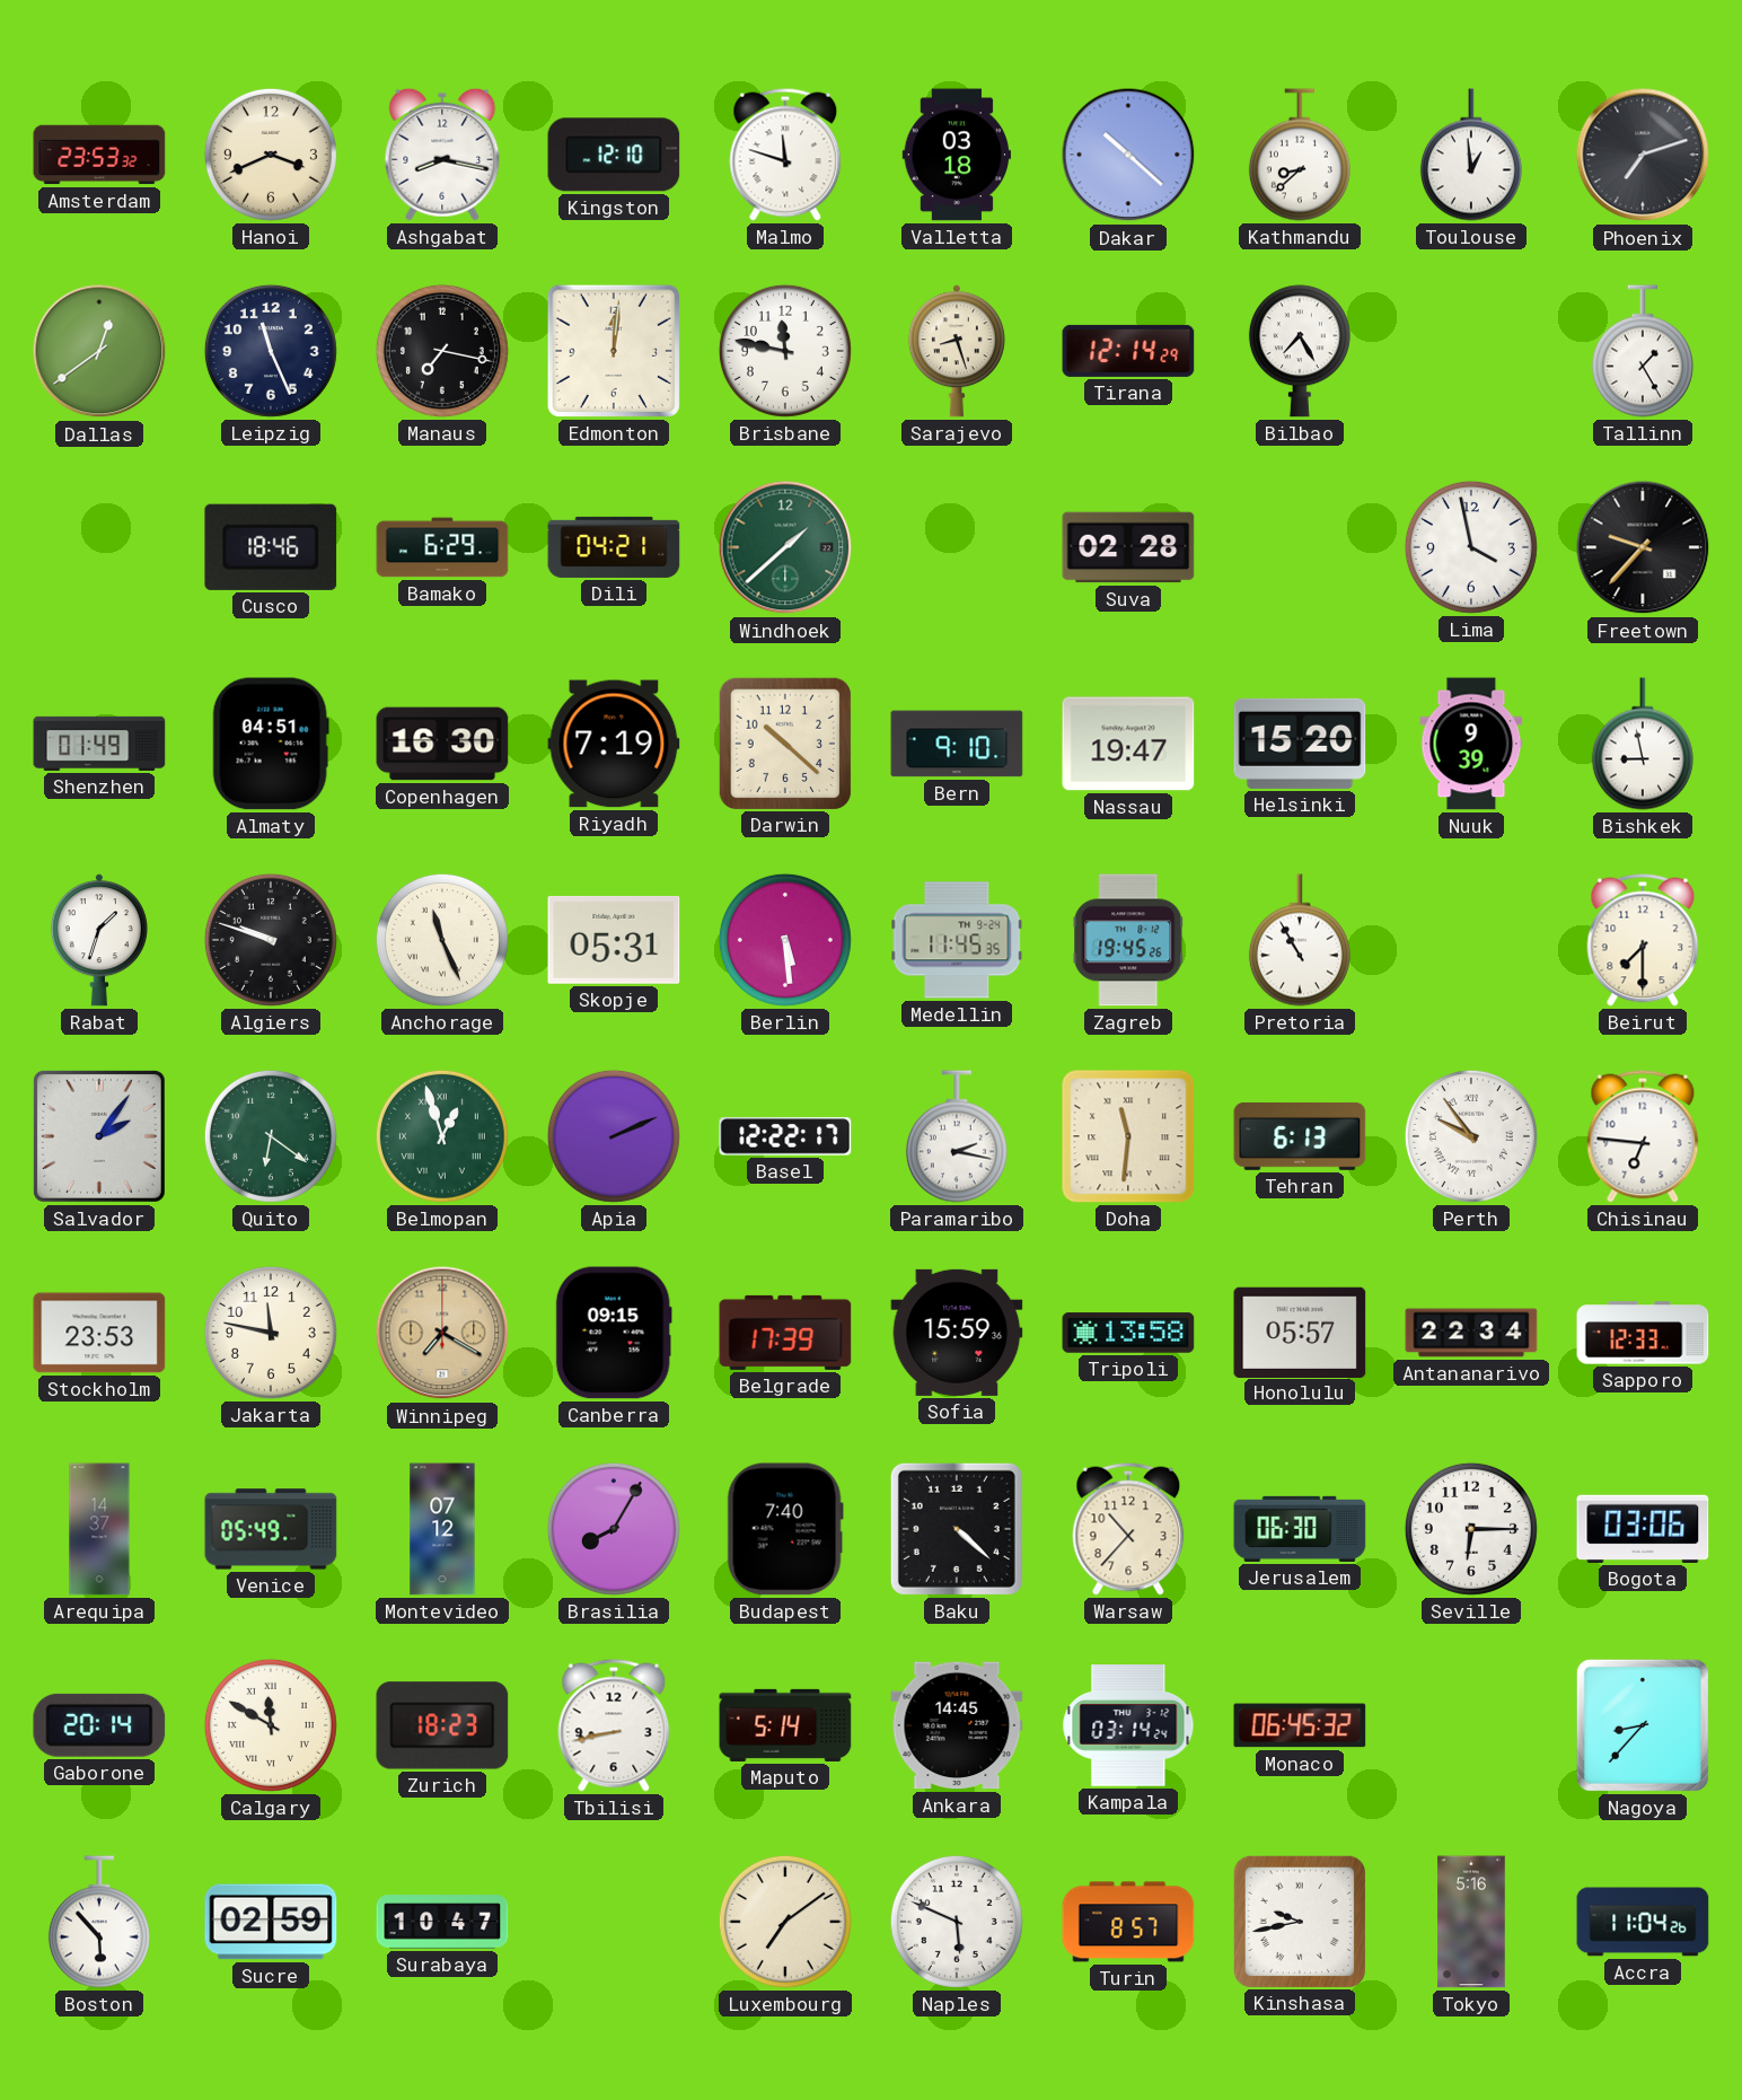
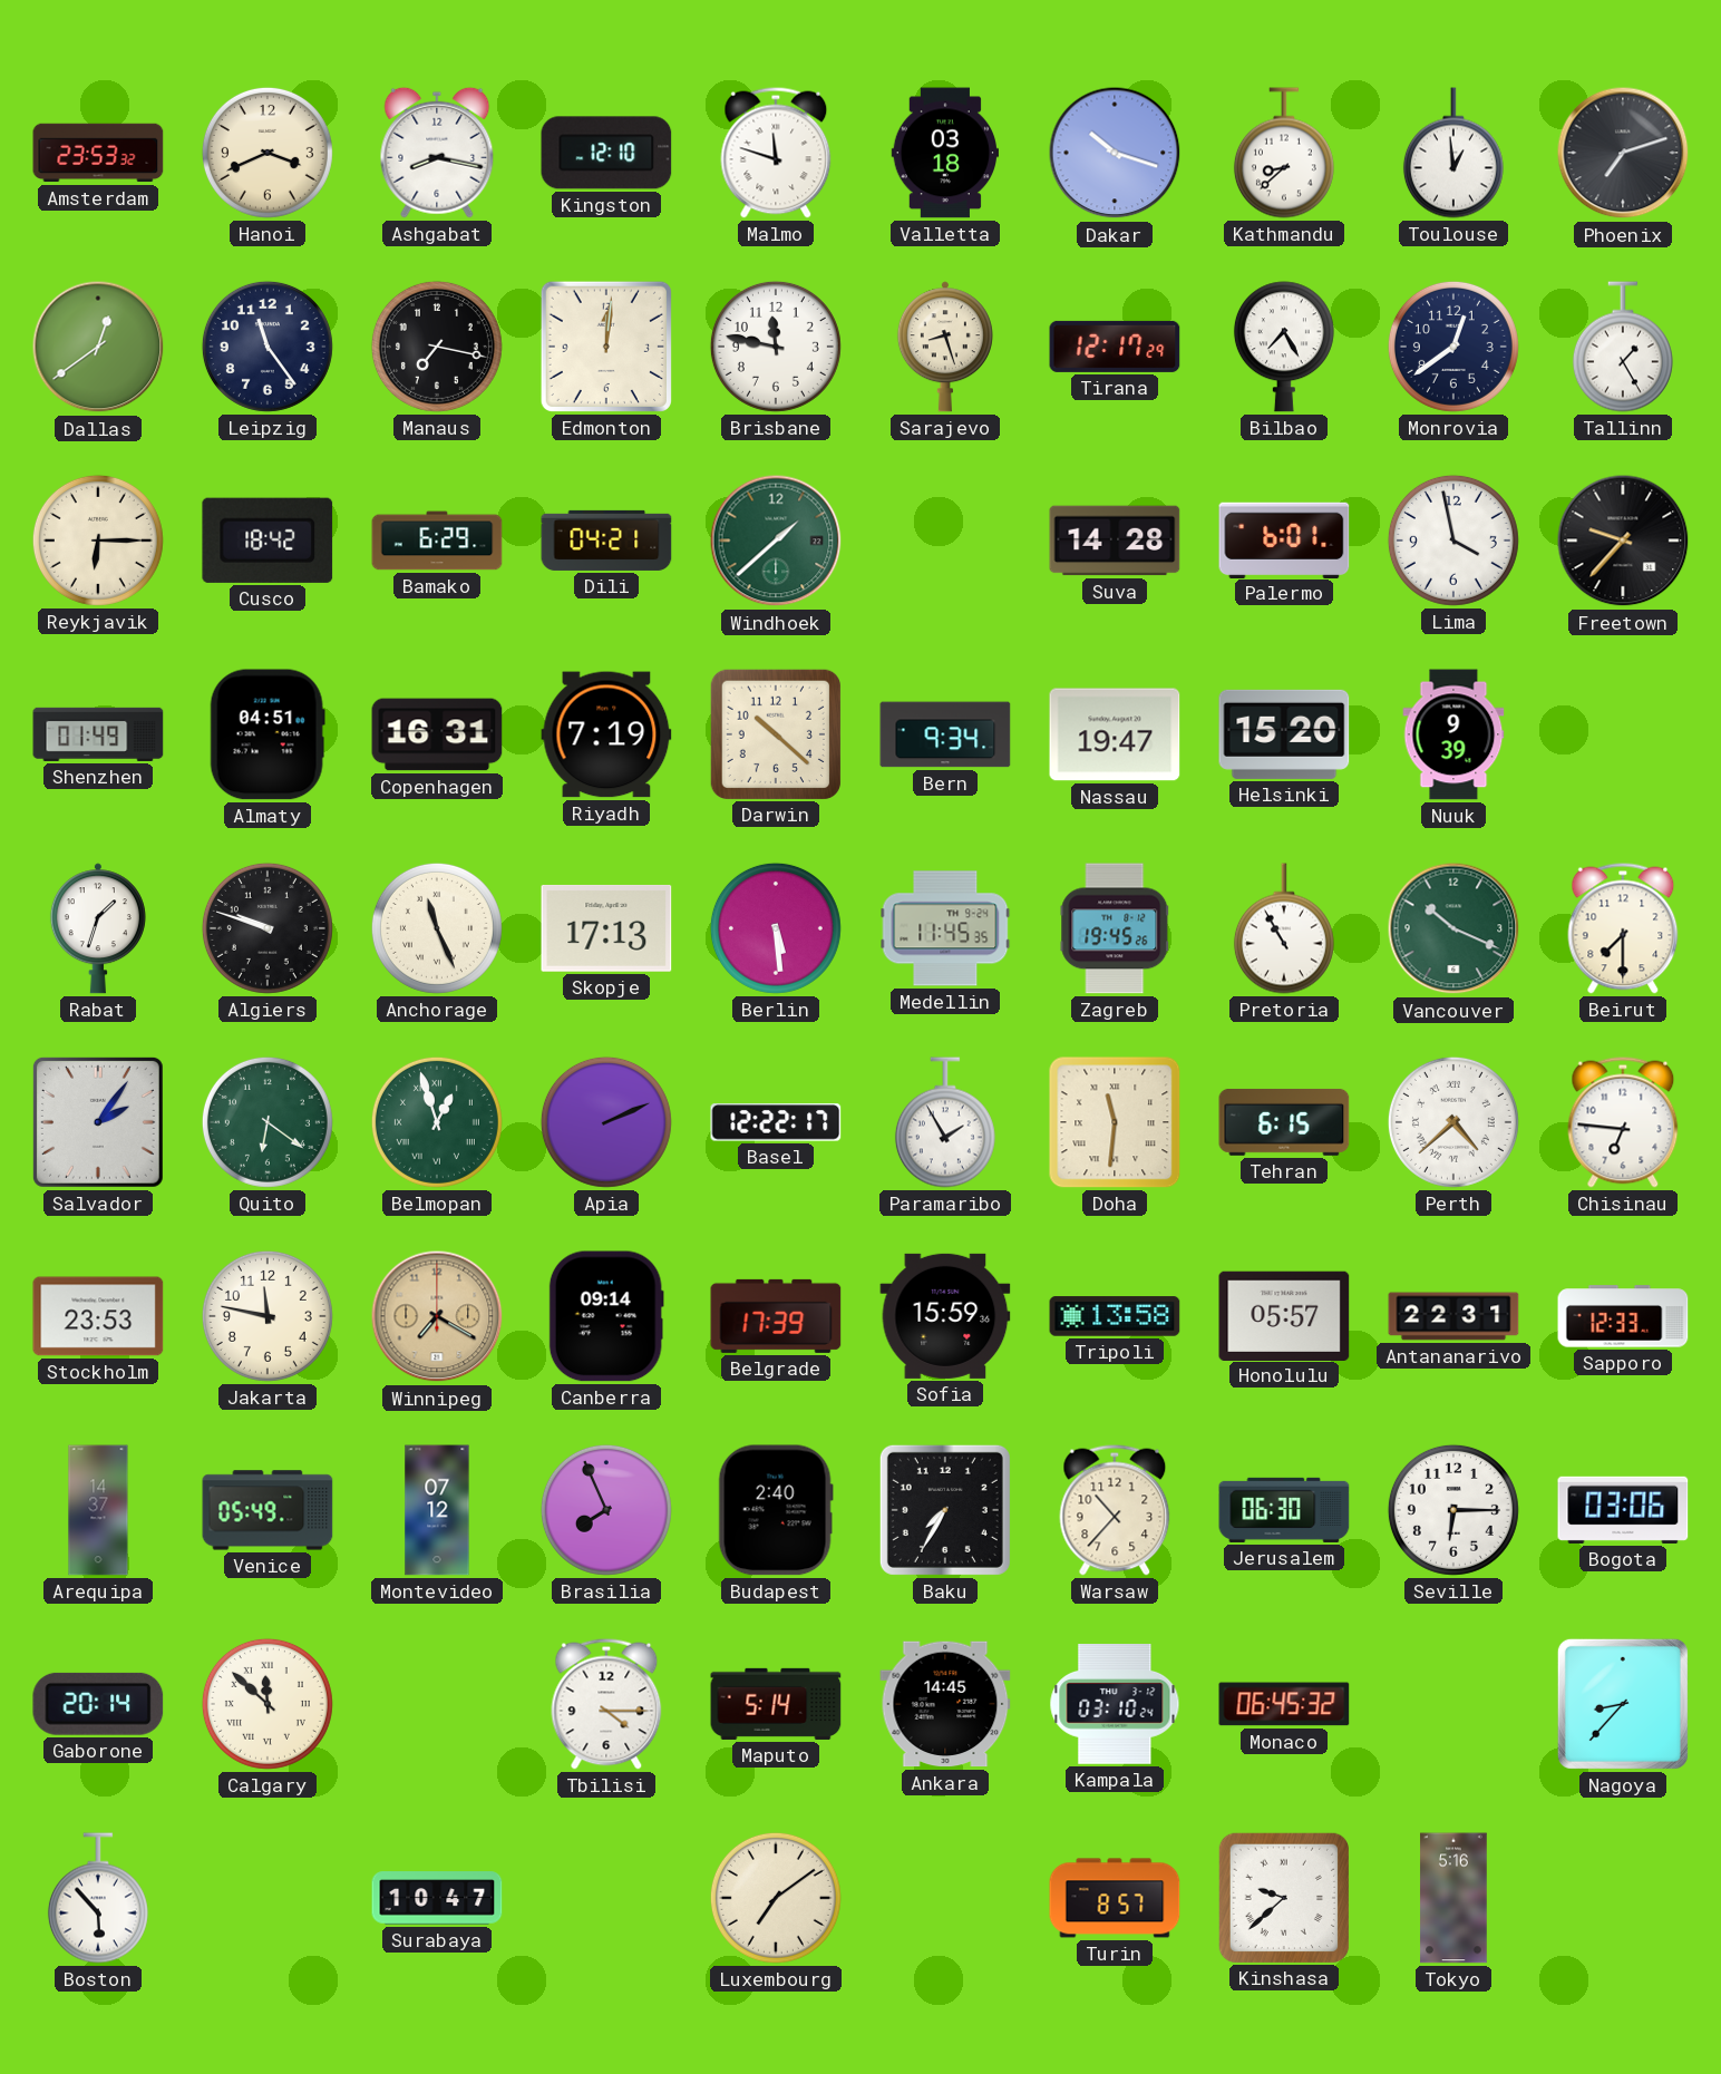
Dakar: 10:22 -> 10:18
Leipzig: 11:26 -> 11:24
Tirana: 12:14 -> 12:17
Monrovia: none -> 12:39
Reykjavik: none -> 6:15
Cusco: 18:46 -> 18:42
Suva: 02:28 -> 14:28
Palermo: none -> 6:01
Copenhagen: 16:30 -> 16:31
Bern: 9:10 -> 9:34
Bishkek: 8:58 -> none
Skopje: 05:31 -> 17:13
Vancouver: none -> 10:19
Paramaribo: 2:17 -> 1:55
Tehran: 6:13 -> 6:15
Perth: 9:54 -> 4:38
Canberra: 09:15 -> 09:14
Antananarivo: 22:34 -> 22:31
Brasilia: 8:05 -> 7:56
Budapest: 7:40 -> 2:40
Baku: 4:22 -> 7:35
Calgary: 11:50 -> 11:52
Zurich: 18:23 -> none
Tbilisi: 8:43 -> 4:15
Kampala: 03:14 -> 03:10
Sucre: 02:59 -> none
Naples: 5:49 -> none
Kinshasa: 9:43 -> 9:38
Accra: 11:04 -> none
